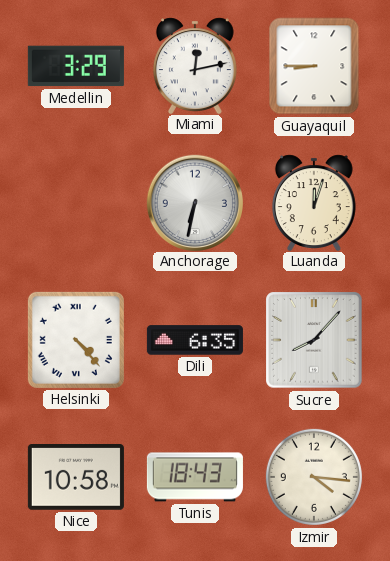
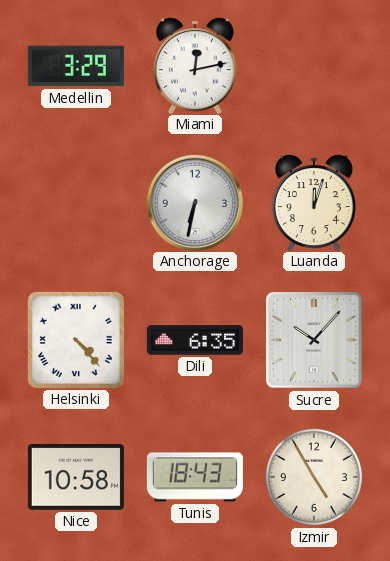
Guayaquil: 8:45 -> none
Sucre: 8:07 -> 10:07
Izmir: 4:16 -> 4:55
